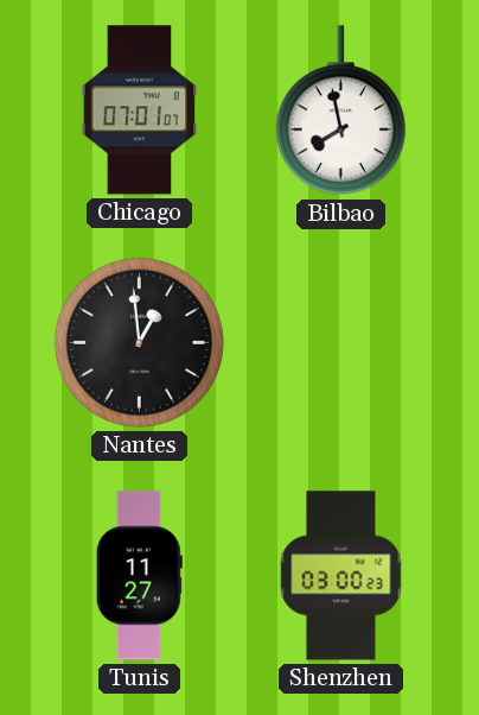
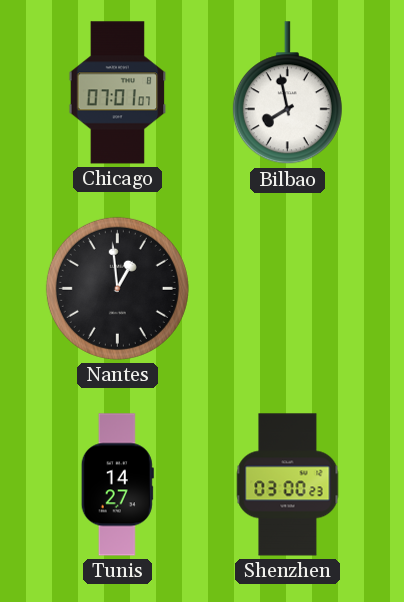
Tunis: 11:27 -> 14:27
